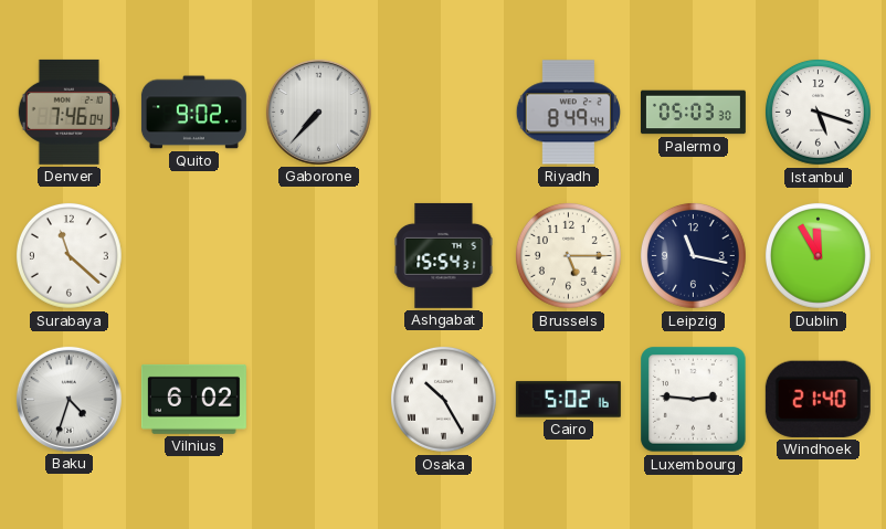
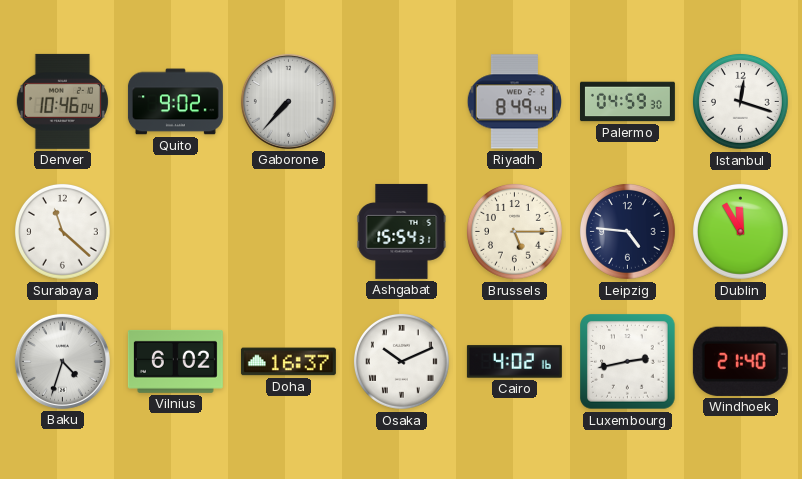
Denver: 7:46 -> 10:46
Palermo: 05:03 -> 04:59
Istanbul: 5:18 -> 12:18
Leipzig: 11:17 -> 4:46
Doha: none -> 16:37
Osaka: 10:25 -> 10:11
Cairo: 5:02 -> 4:02
Luxembourg: 2:46 -> 2:43
